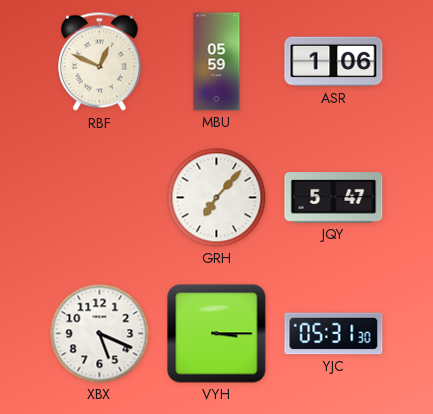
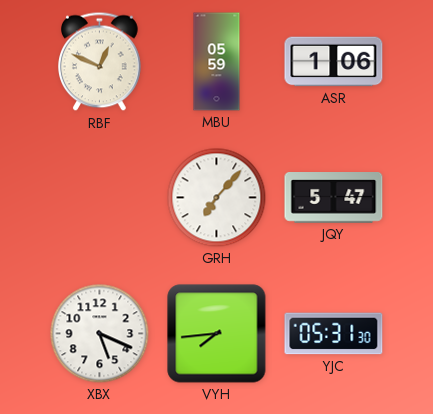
VYH: 3:15 -> 7:44
